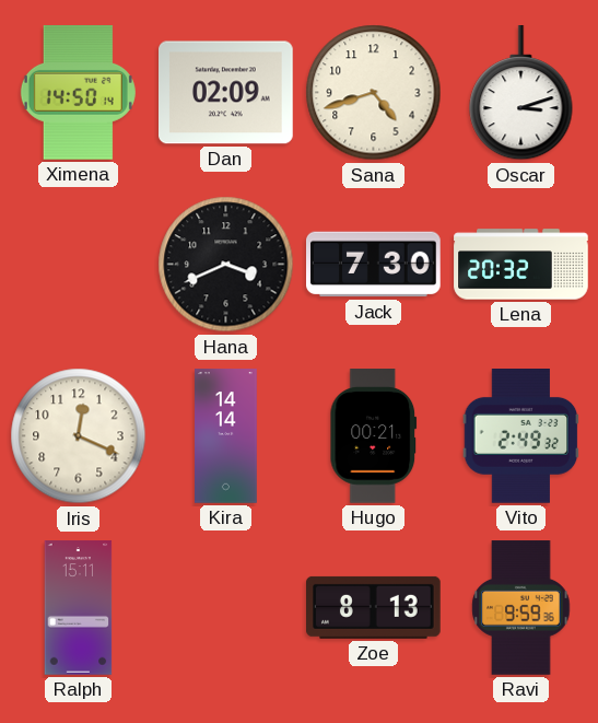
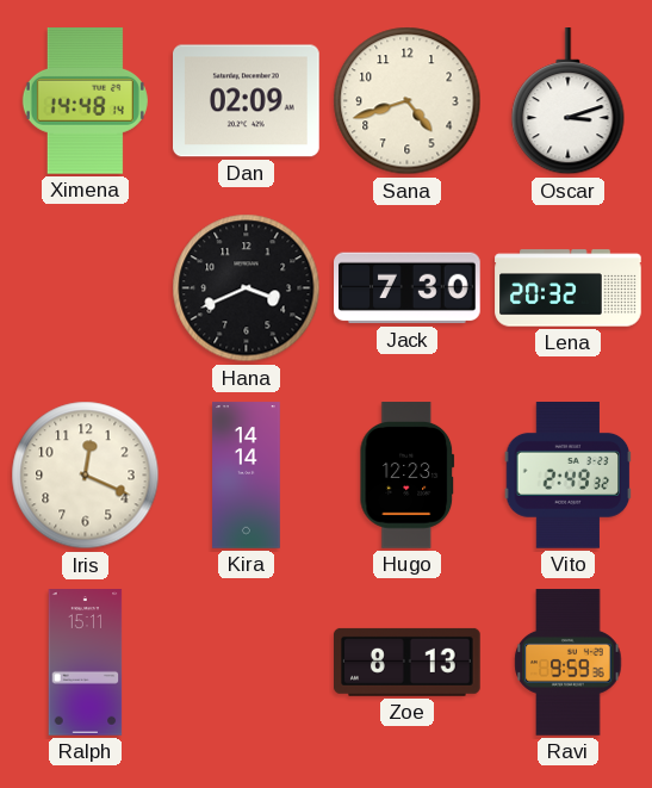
Ximena: 14:50 -> 14:48
Hugo: 00:21 -> 12:23
